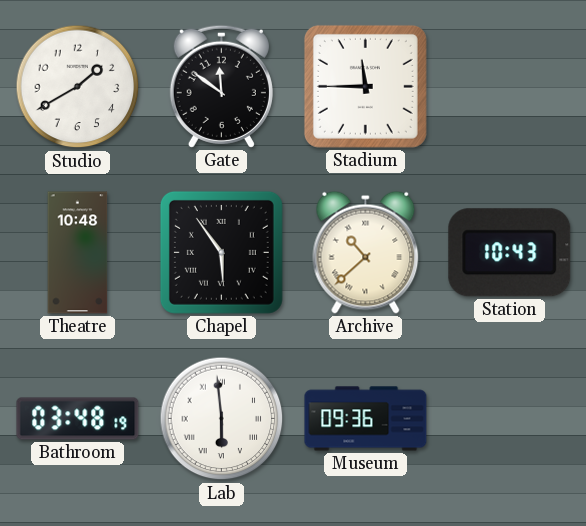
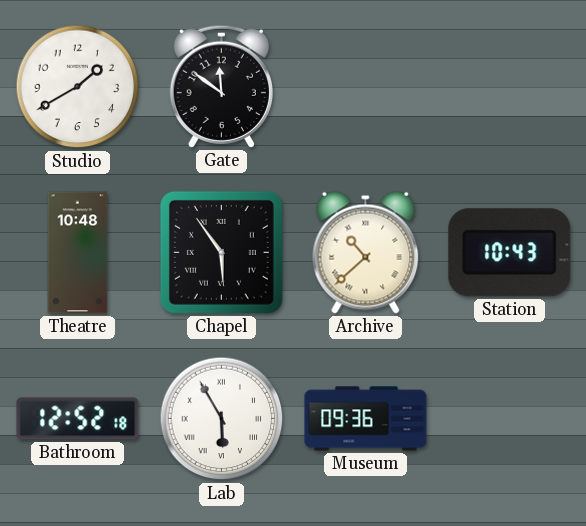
Stadium: 11:45 -> none
Bathroom: 03:48 -> 12:52
Lab: 5:59 -> 5:55
